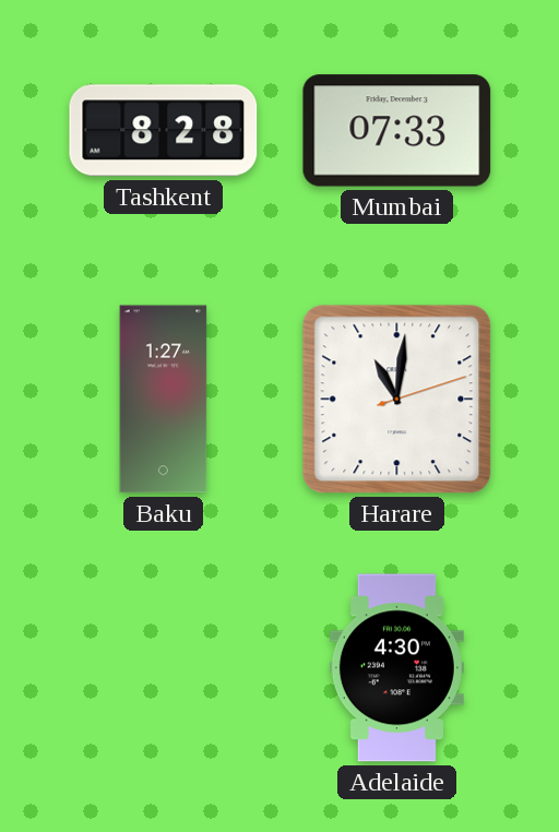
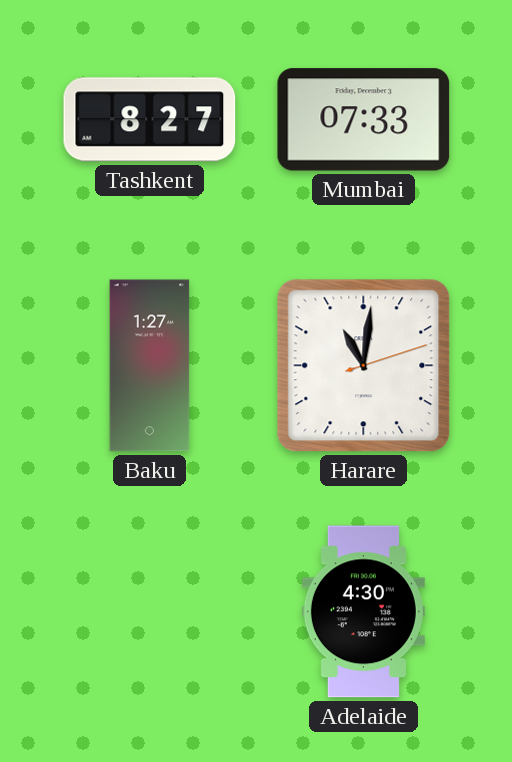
Tashkent: 8:28 -> 8:27
